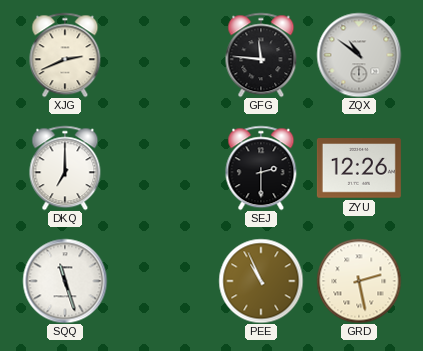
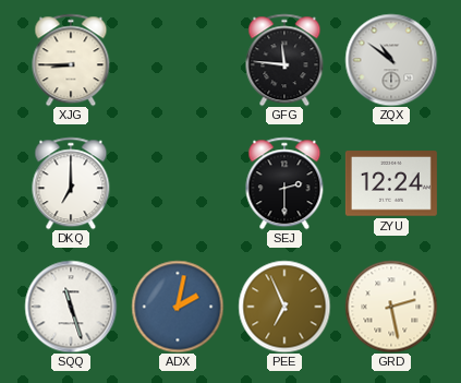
XJG: 2:41 -> 8:45
ZYU: 12:26 -> 12:24
ADX: none -> 2:02
PEE: 10:56 -> 6:56
